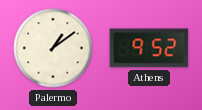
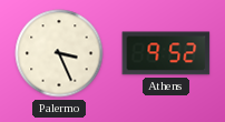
Palermo: 1:09 -> 3:26
